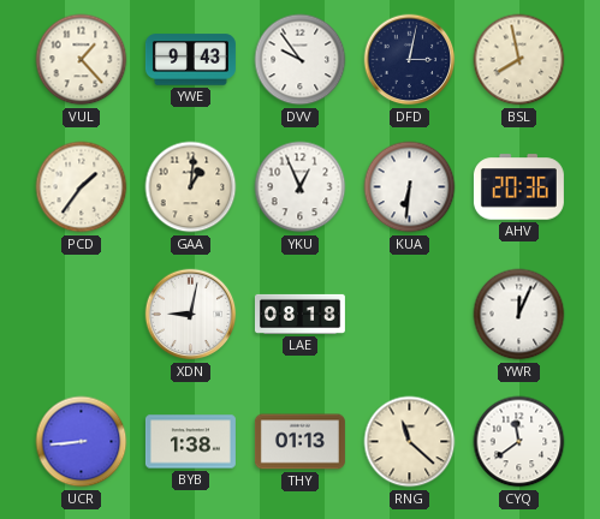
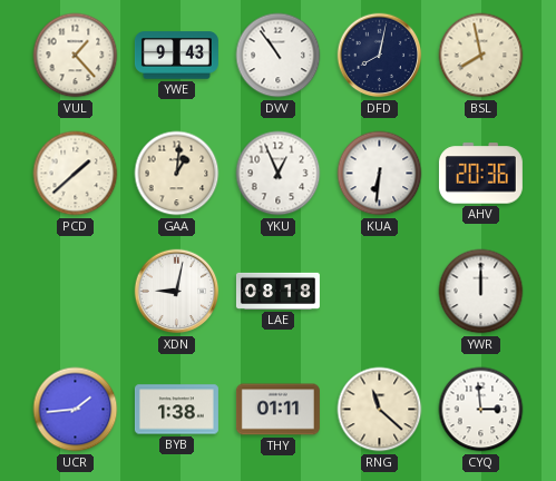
DVV: 9:54 -> 10:54
DFD: 3:02 -> 8:02
PCD: 1:36 -> 1:38
YWR: 12:04 -> 12:00
UCR: 8:44 -> 1:44
THY: 01:13 -> 01:11
CYQ: 11:39 -> 2:59
